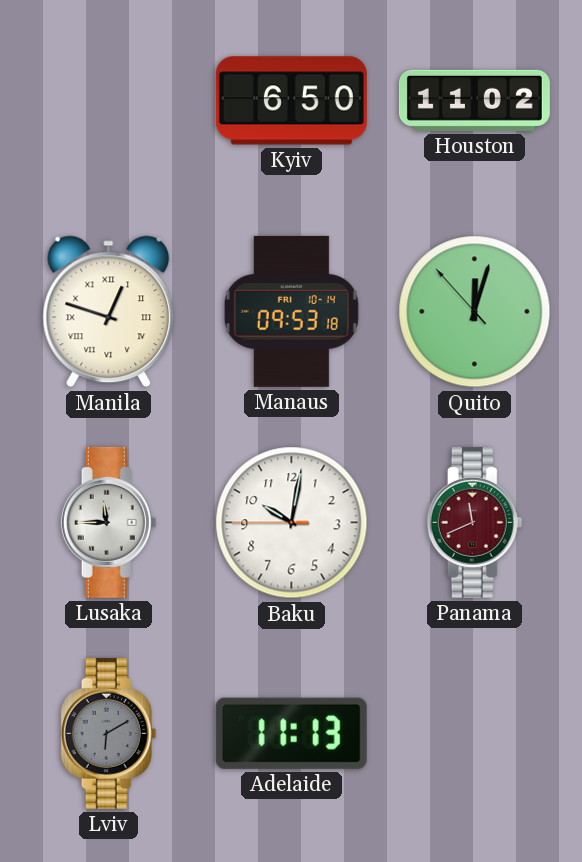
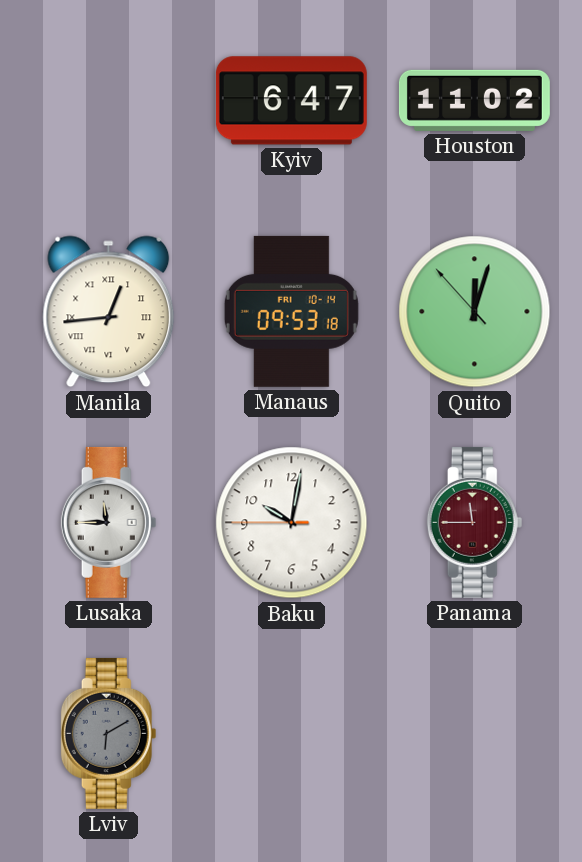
Kyiv: 6:50 -> 6:47
Manila: 12:48 -> 12:44
Panama: 11:41 -> 11:45
Adelaide: 11:13 -> none
